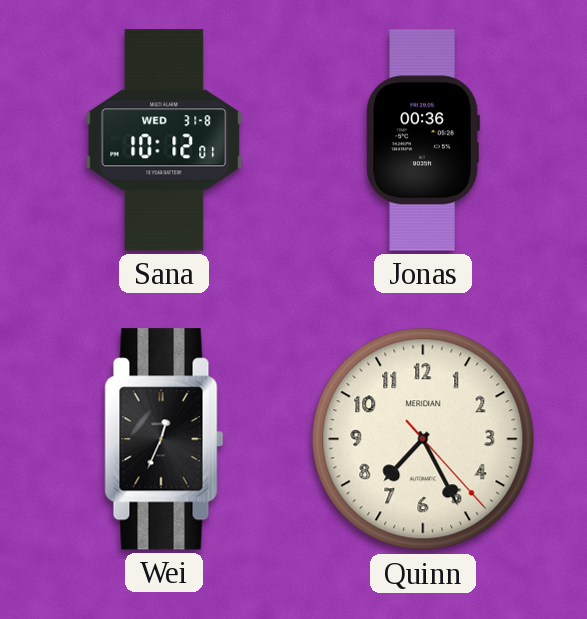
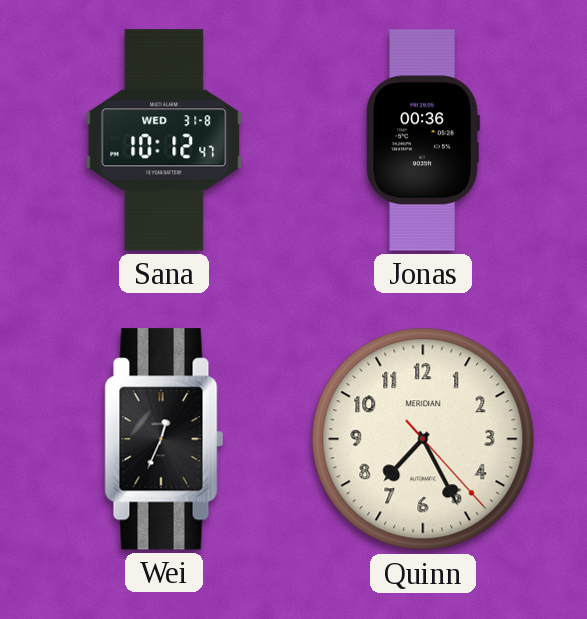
Sana: 10:12:01 -> 10:12:47
